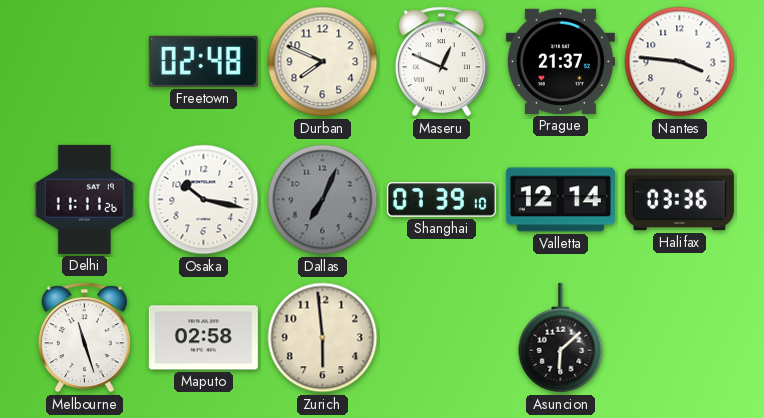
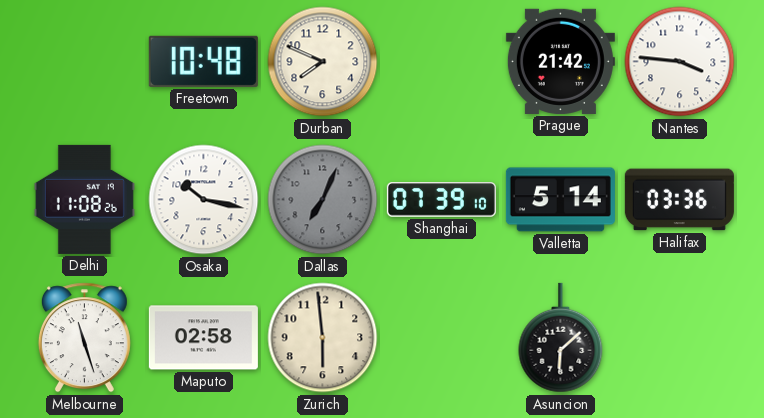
Freetown: 02:48 -> 10:48
Maseru: 12:49 -> none
Prague: 21:37 -> 21:42
Delhi: 11:11 -> 11:08
Valletta: 12:14 -> 5:14
